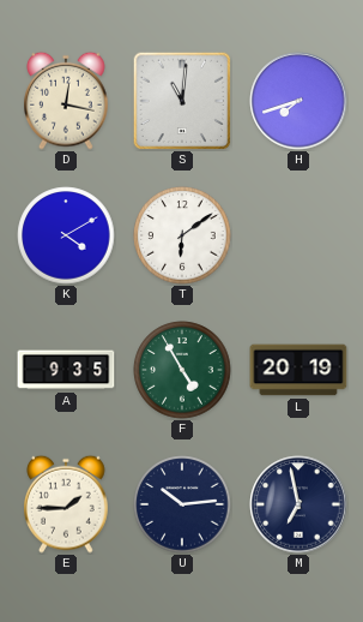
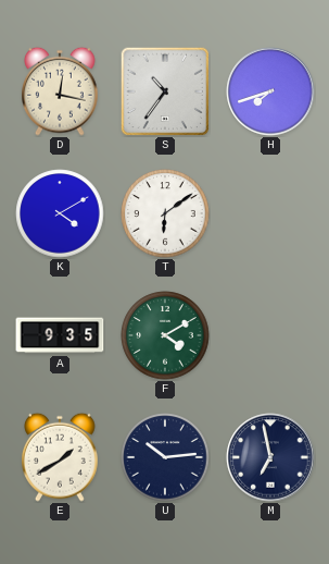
S: 11:01 -> 10:36
F: 4:55 -> 4:10
L: 20:19 -> none
E: 1:45 -> 1:40
